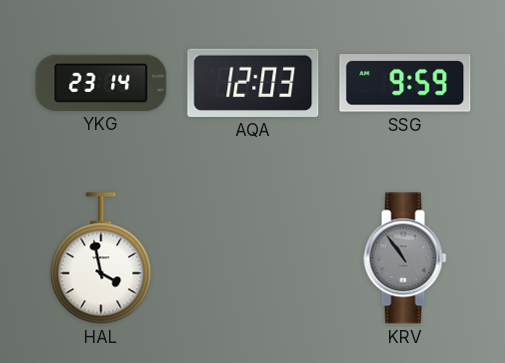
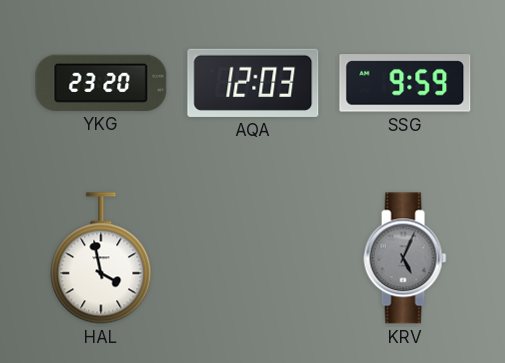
YKG: 23:14 -> 23:20
KRV: 10:54 -> 5:04
